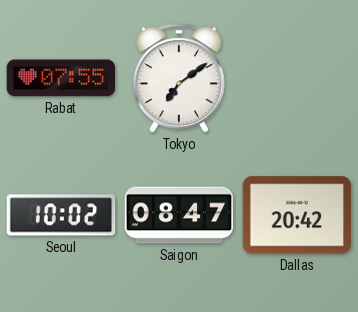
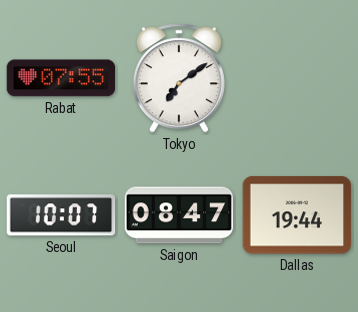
Seoul: 10:02 -> 10:07
Dallas: 20:42 -> 19:44
